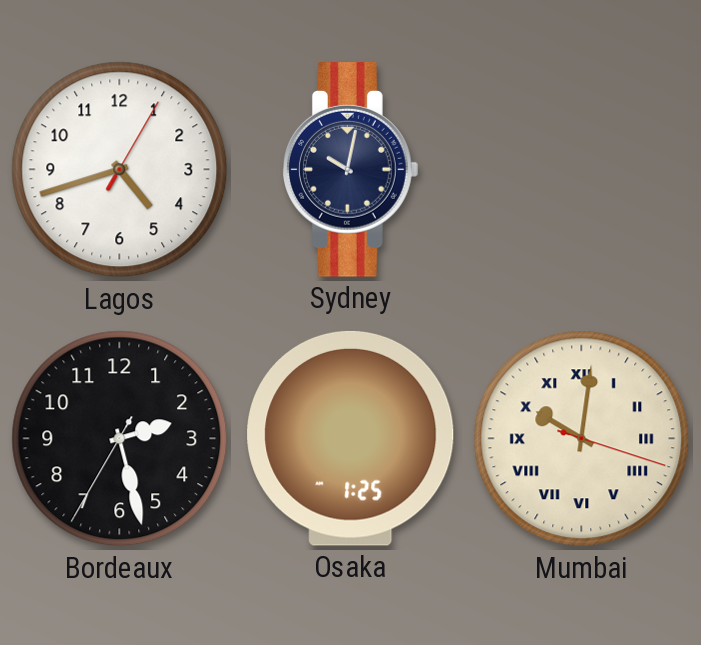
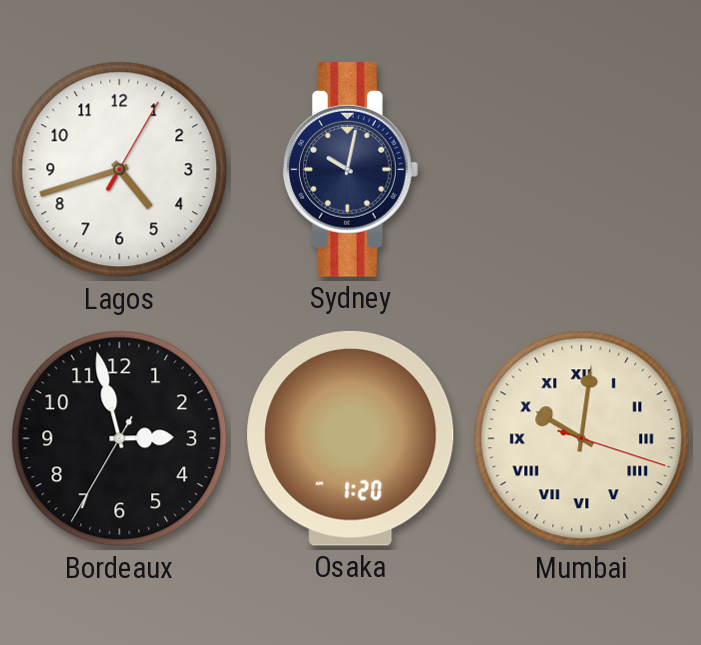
Bordeaux: 2:27 -> 2:57
Osaka: 1:25 -> 1:20
